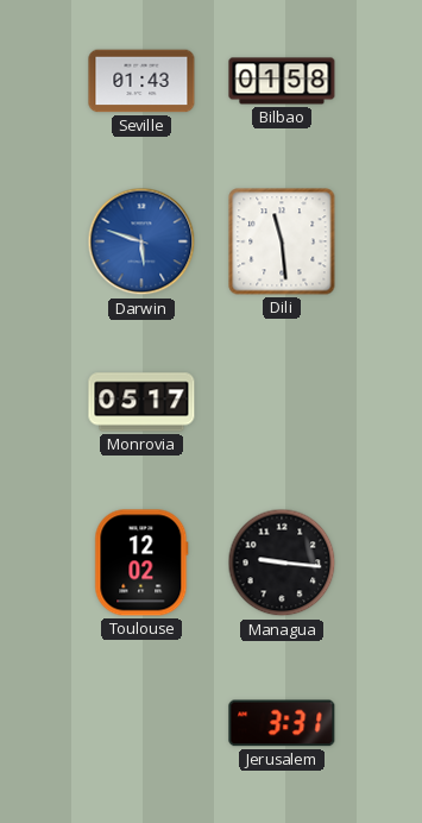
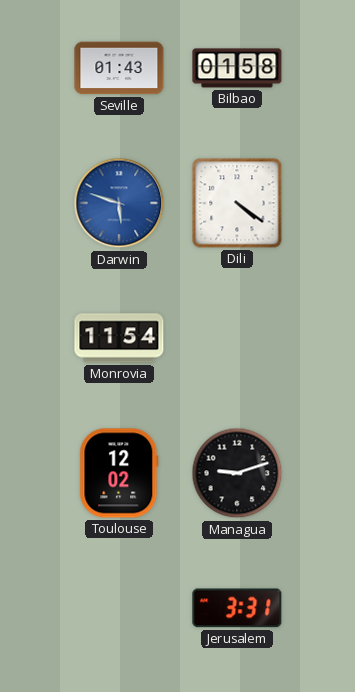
Dili: 11:29 -> 4:21
Monrovia: 05:17 -> 11:54
Managua: 9:16 -> 9:12
